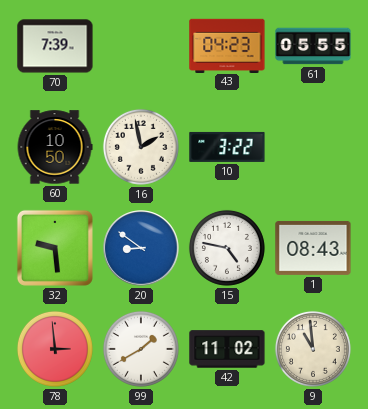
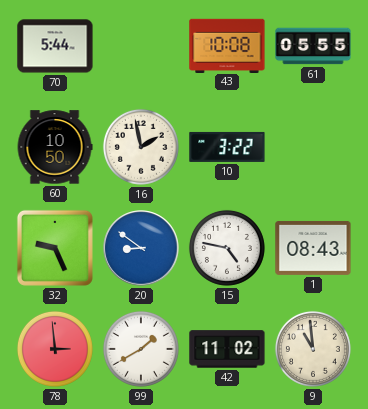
70: 7:39 -> 5:44
43: 04:23 -> 10:08
32: 9:29 -> 9:26
